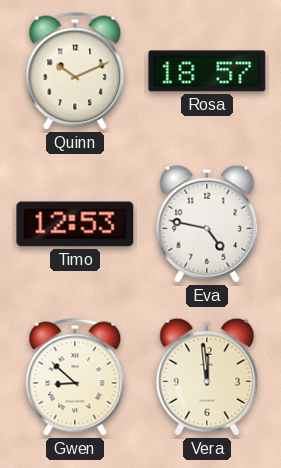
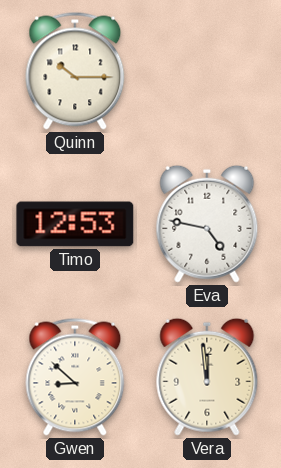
Quinn: 10:11 -> 10:15
Rosa: 18:57 -> none
